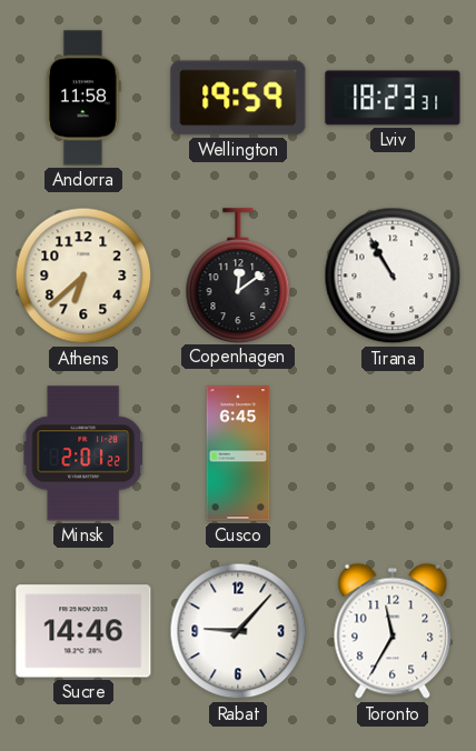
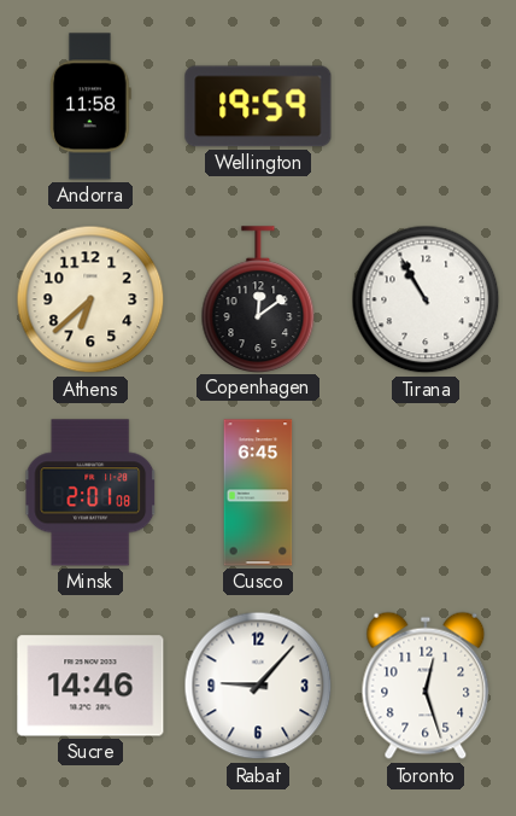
Lviv: 18:23 -> none
Minsk: 2:01:22 -> 2:01:08
Toronto: 11:35 -> 12:27
